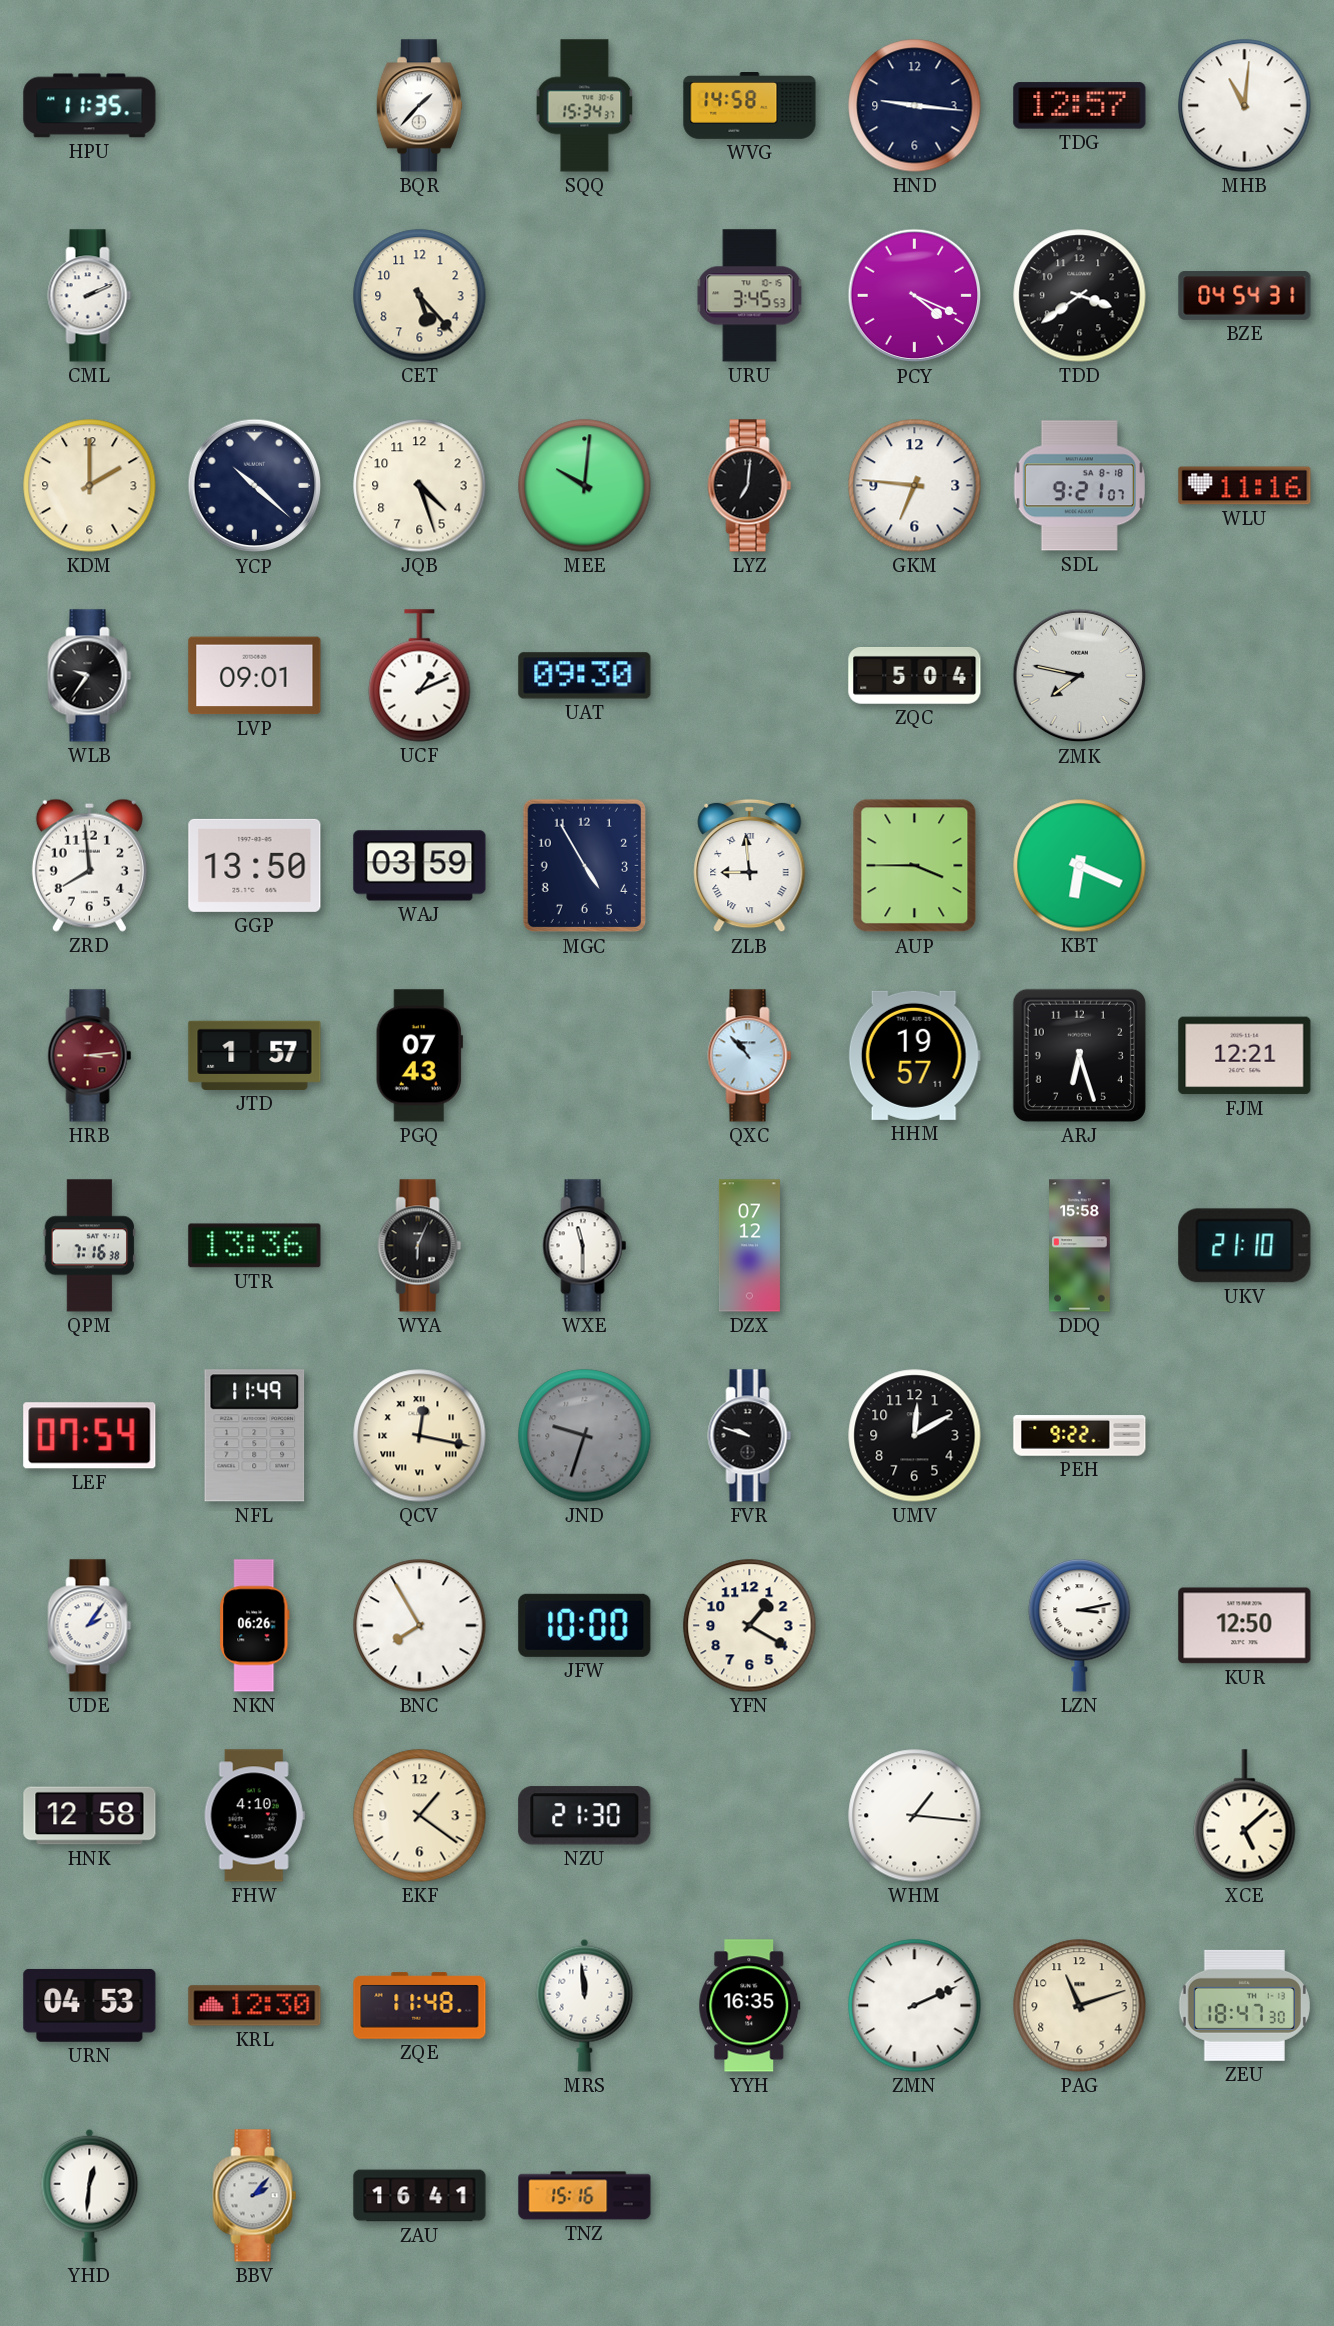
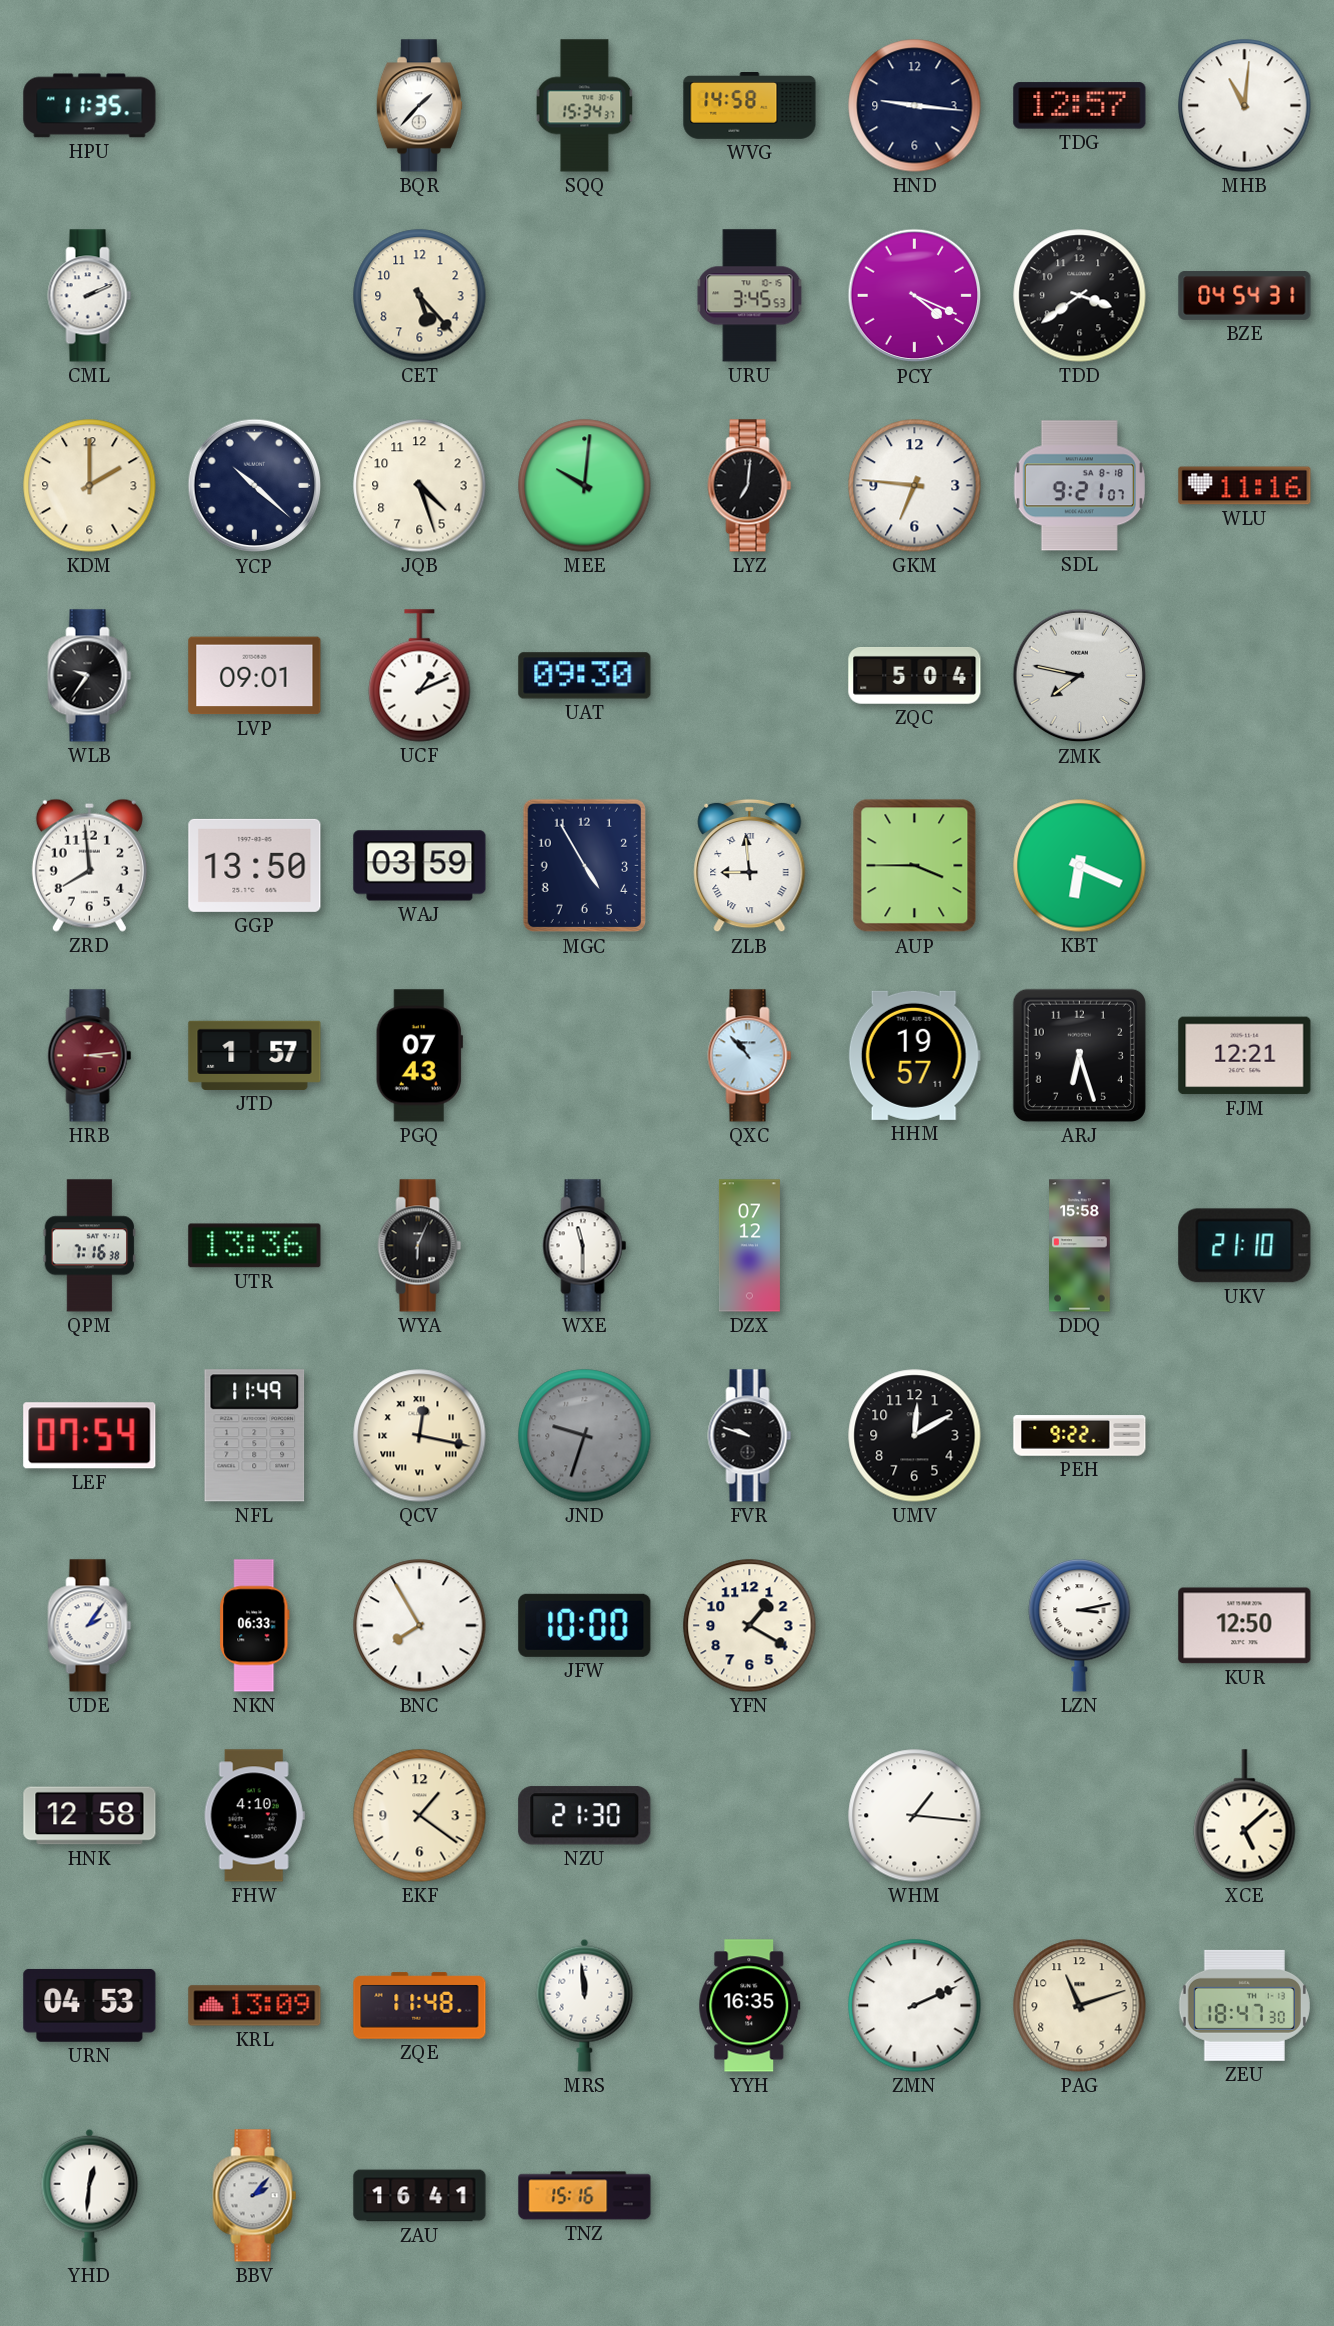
NKN: 06:26 -> 06:33
KRL: 12:30 -> 13:09
